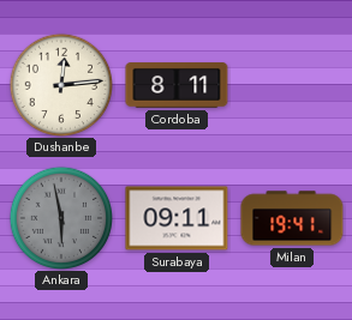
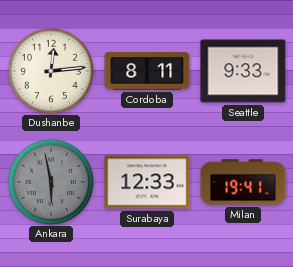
Seattle: none -> 9:33
Surabaya: 09:11 -> 12:33
